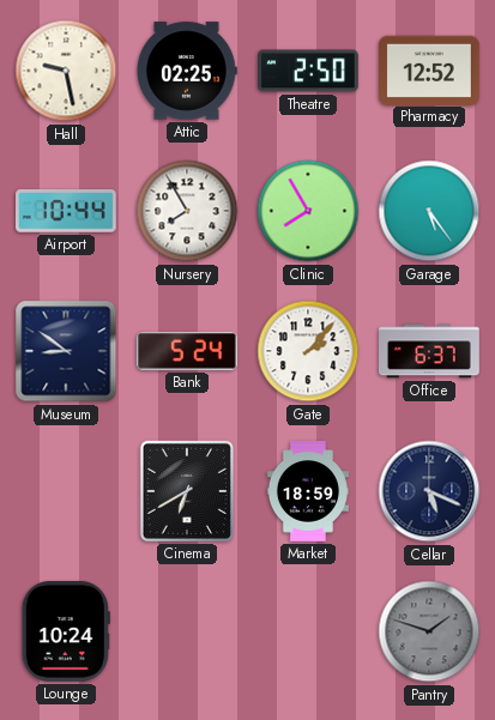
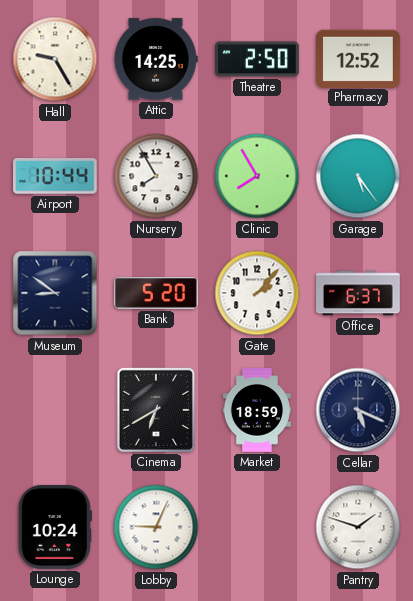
Hall: 9:28 -> 9:25
Attic: 02:25 -> 14:25
Bank: 5:24 -> 5:20
Lobby: none -> 9:04
Pantry dial: grey -> white
